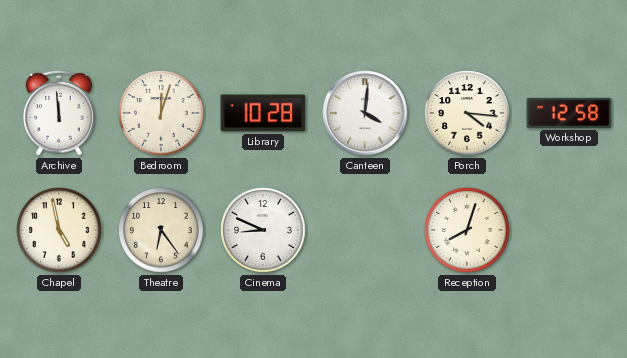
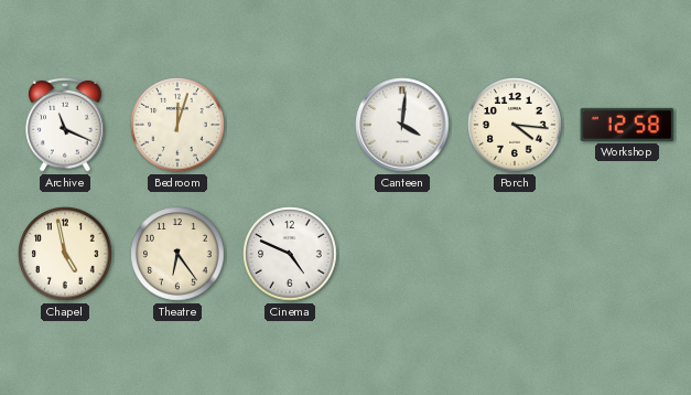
Archive: 11:59 -> 11:19
Library: 10:28 -> none
Cinema: 8:49 -> 4:49
Reception: 8:03 -> none
